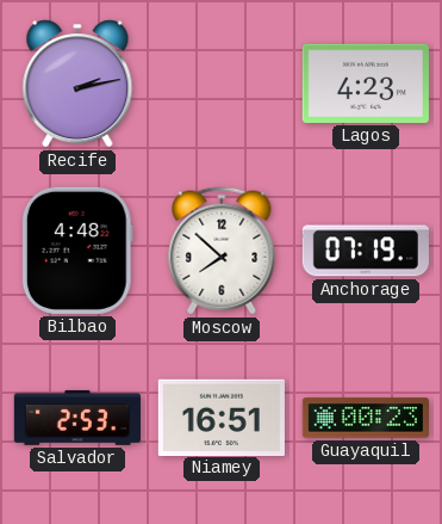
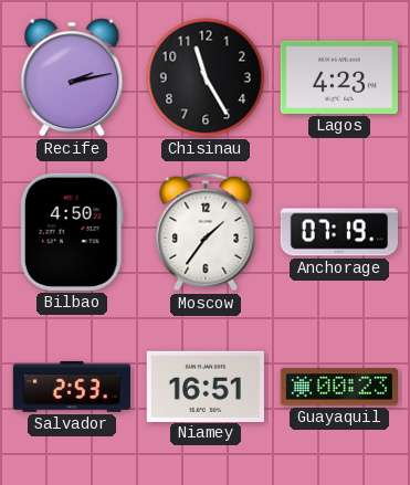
Chisinau: none -> 11:25
Bilbao: 4:48 -> 4:50
Moscow: 7:52 -> 1:36
